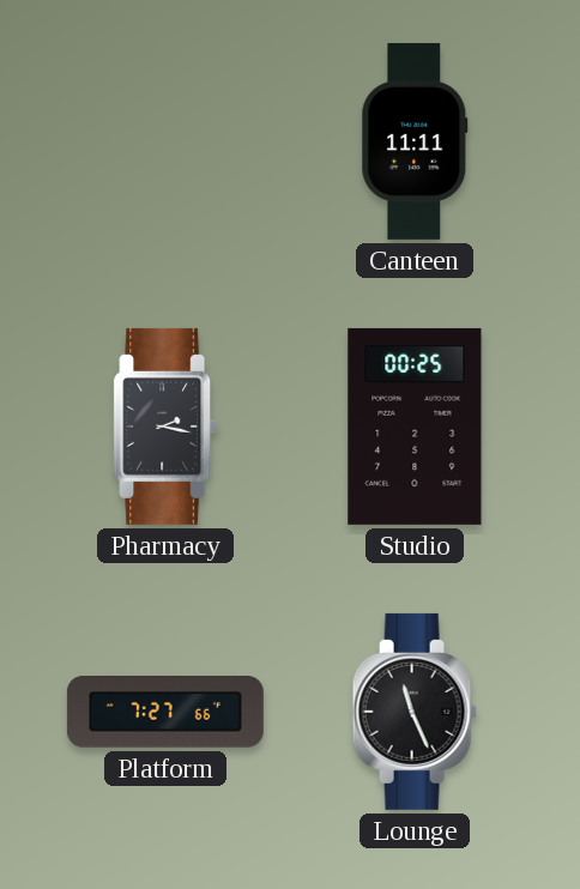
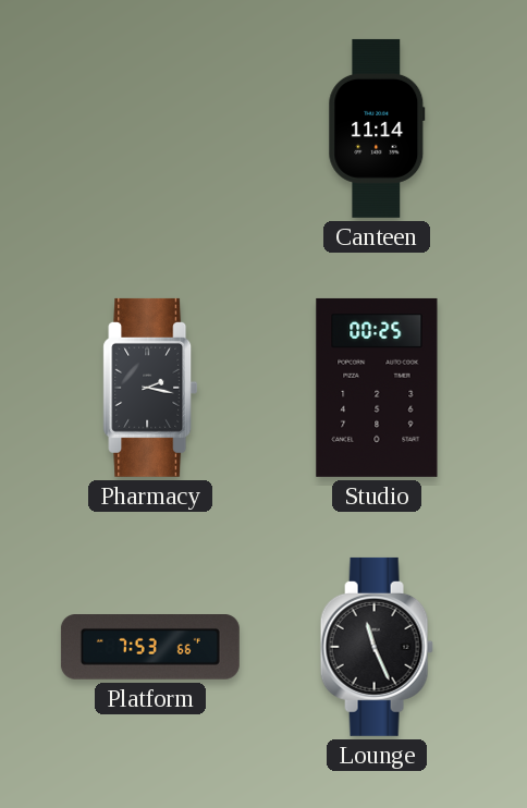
Canteen: 11:11 -> 11:14
Platform: 7:27 -> 7:53
